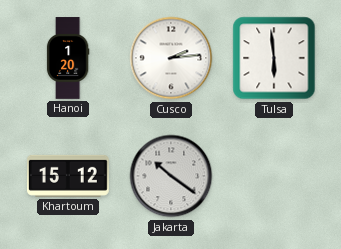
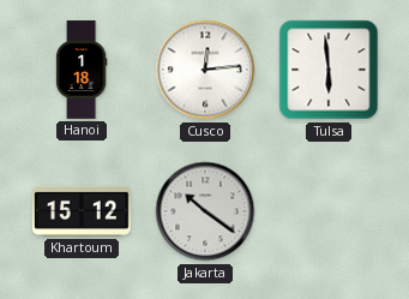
Hanoi: 1:20 -> 1:18
Cusco: 2:14 -> 12:14
